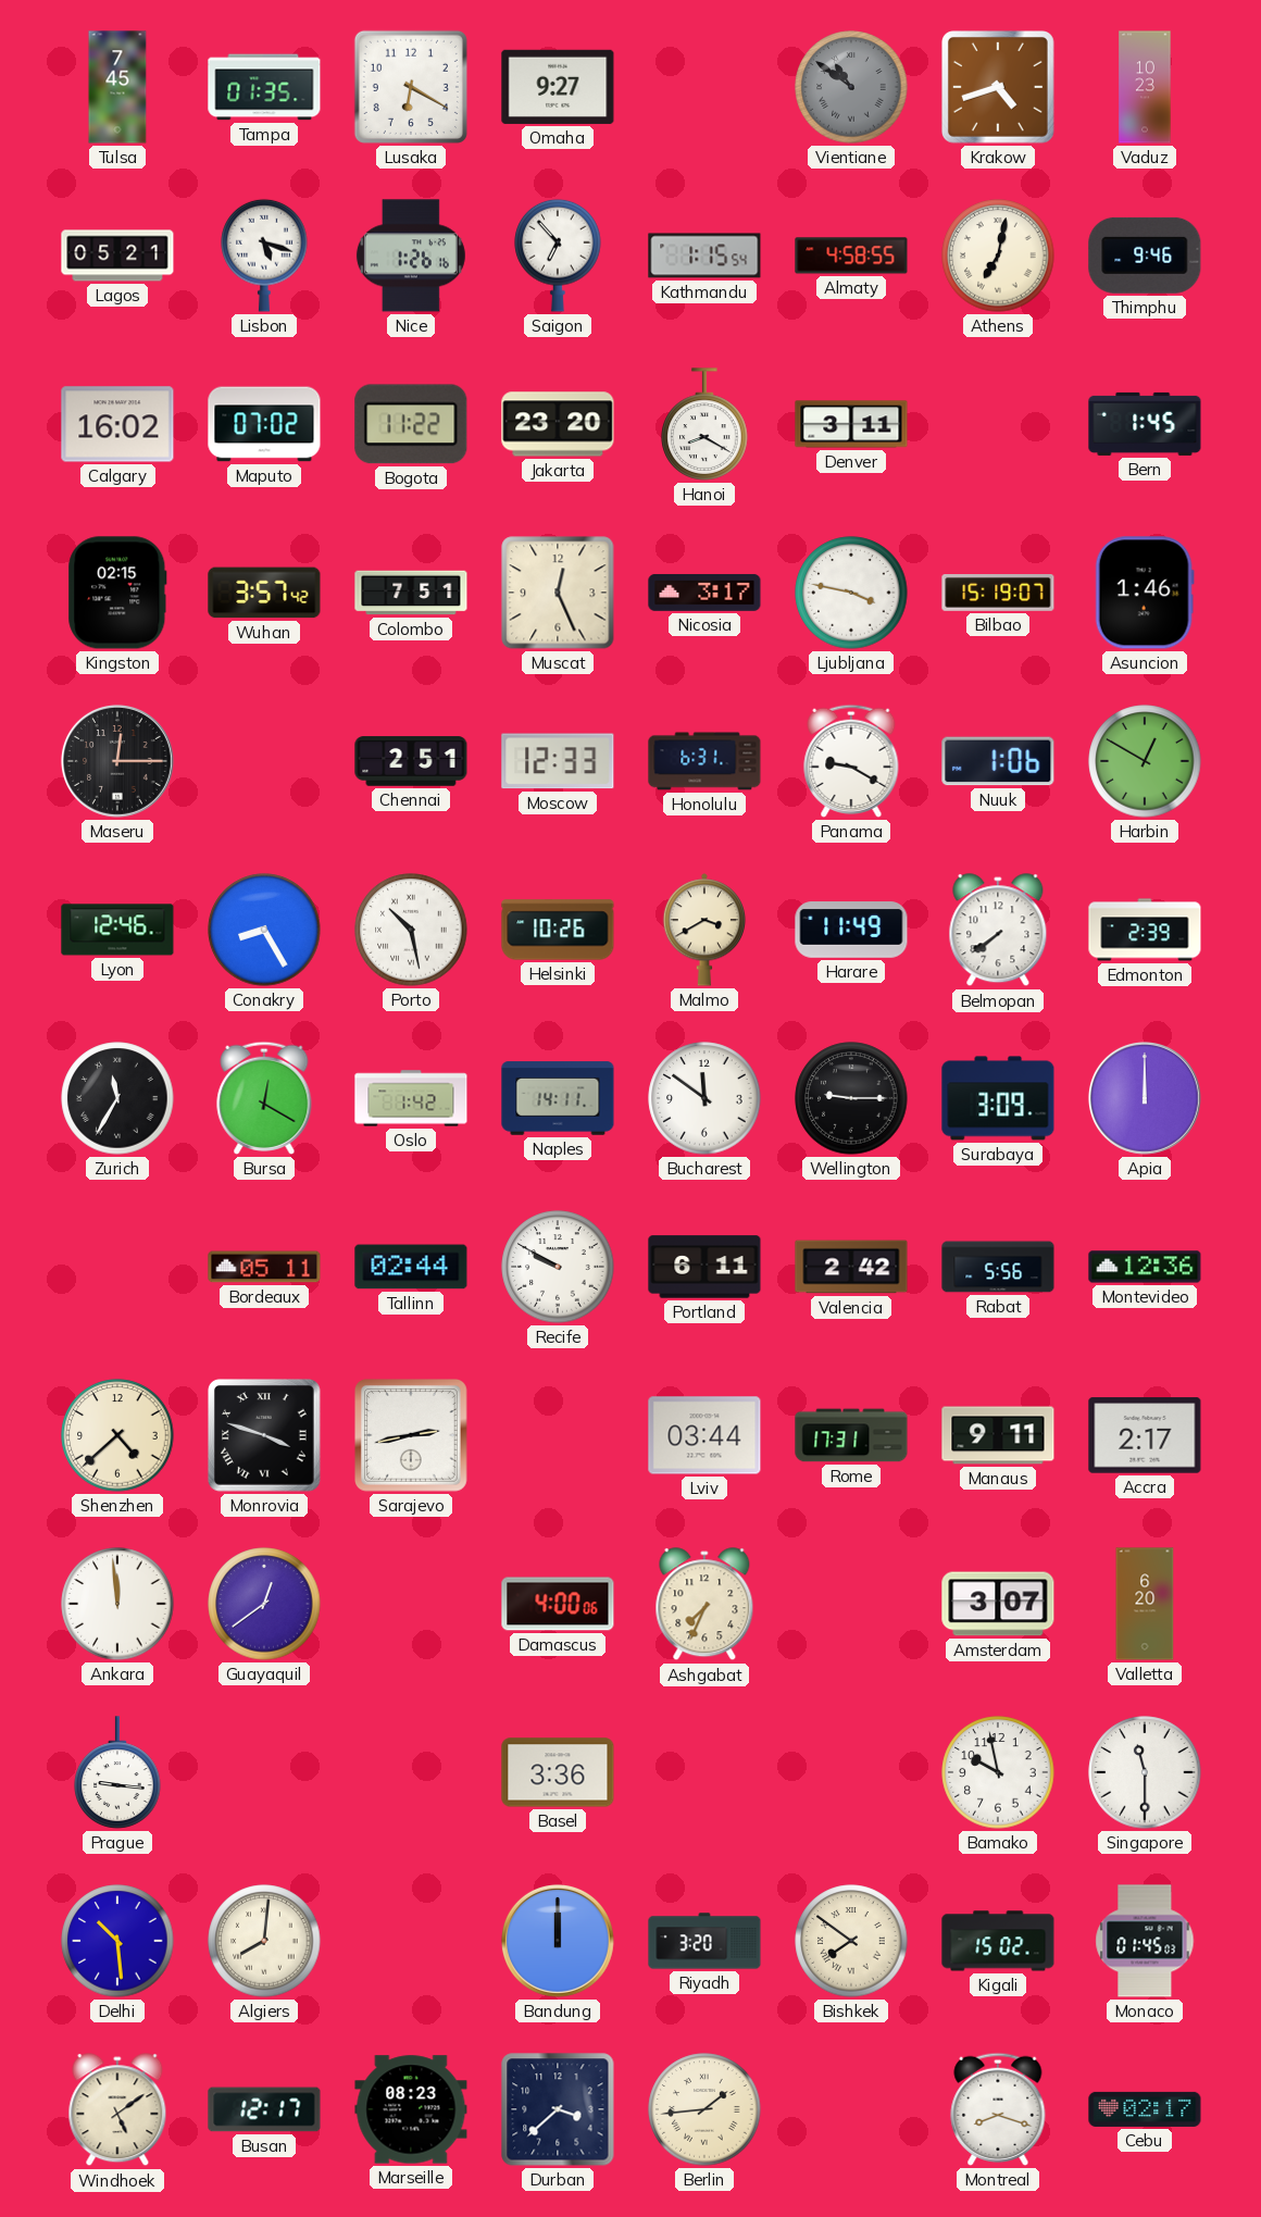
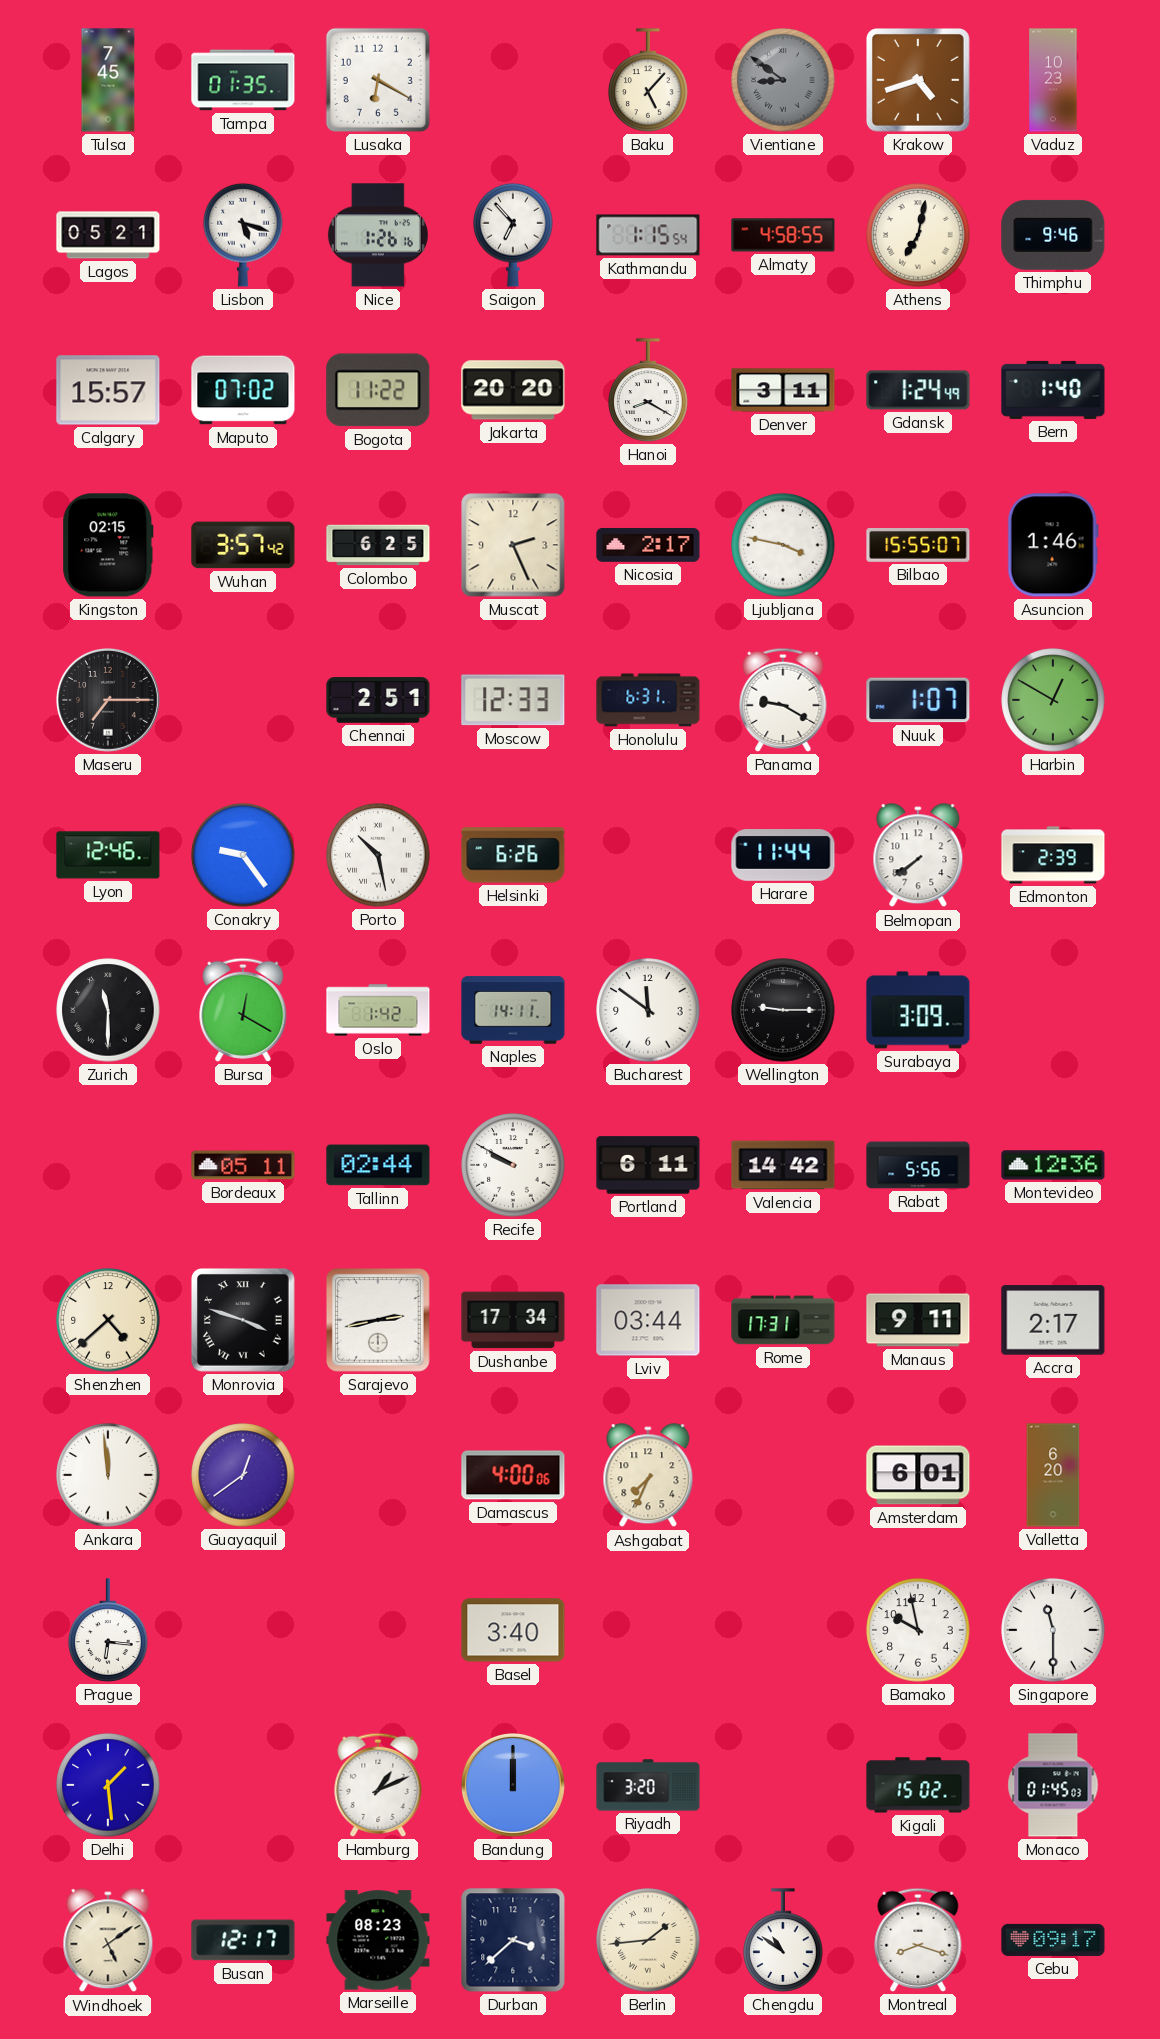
Omaha: 9:27 -> none
Baku: none -> 5:07
Vientiane: 10:51 -> 8:51
Calgary: 16:02 -> 15:57
Jakarta: 23:20 -> 20:20
Gdansk: none -> 1:24
Bern: 1:45 -> 1:40
Colombo: 7:51 -> 6:25
Muscat: 12:26 -> 2:26
Nicosia: 3:17 -> 2:17
Bilbao: 15:19 -> 15:55
Maseru: 12:15 -> 7:15
Nuuk: 1:06 -> 1:07
Conakry: 8:25 -> 9:24
Helsinki: 10:26 -> 6:26
Malmo: 3:40 -> none
Harare: 11:49 -> 11:44
Zurich: 11:35 -> 11:30
Apia: 12:00 -> none
Valencia: 2:42 -> 14:42
Dushanbe: none -> 17:34
Amsterdam: 3:07 -> 6:01
Prague: 9:16 -> 6:16
Basel: 3:36 -> 3:40
Delhi: 10:29 -> 1:29
Algiers: 8:01 -> none
Hamburg: none -> 1:11
Bishkek: 7:51 -> none
Chengdu: none -> 10:51
Cebu: 02:17 -> 09:17
